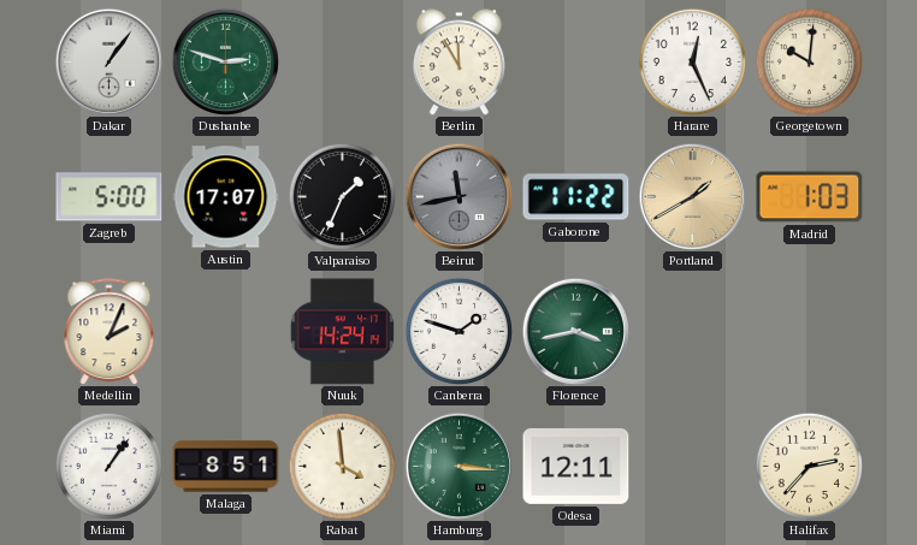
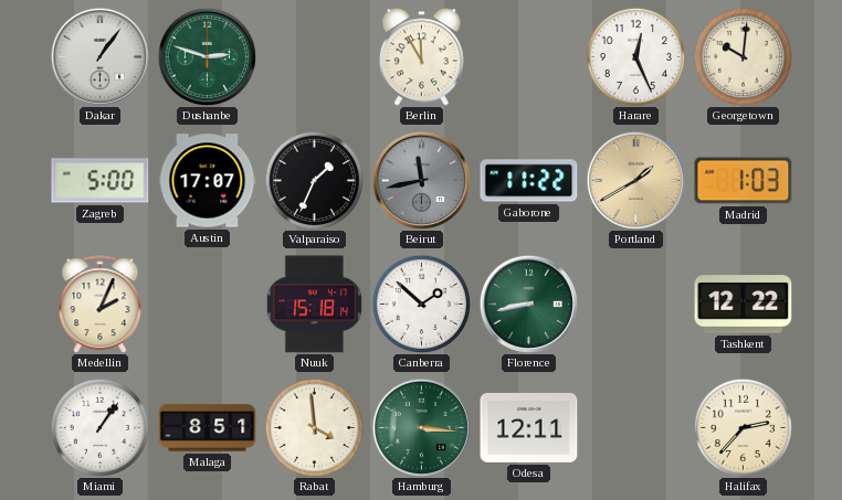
Nuuk: 14:24 -> 15:18
Canberra: 1:48 -> 1:52
Florence: 3:43 -> 8:43
Tashkent: none -> 12:22
